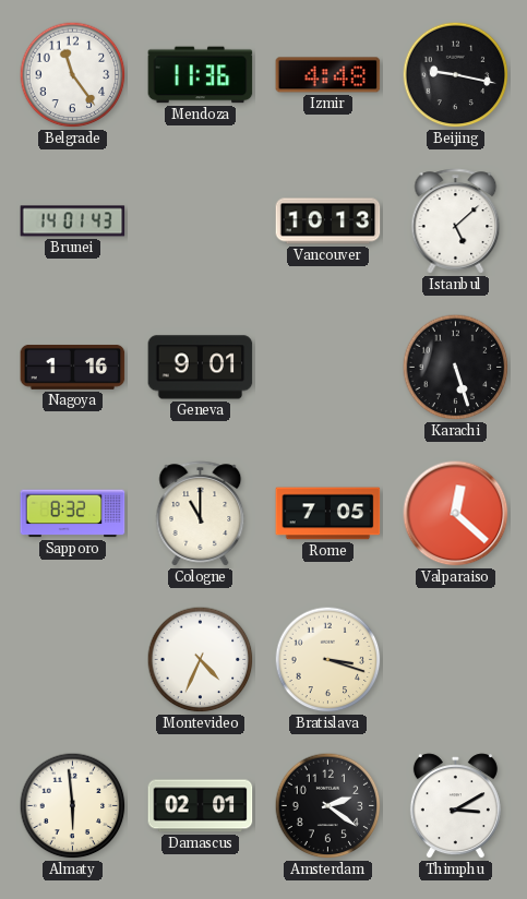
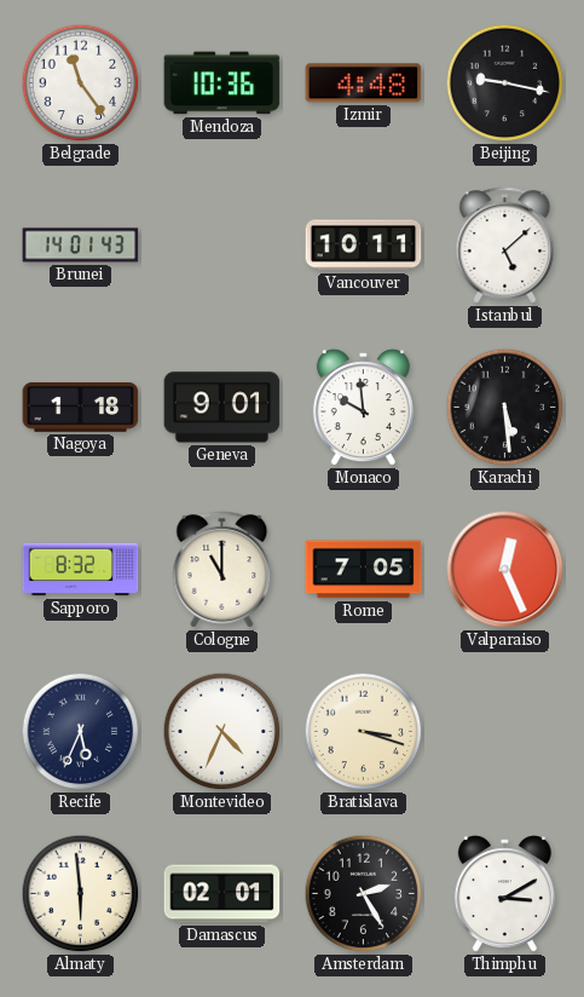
Mendoza: 11:36 -> 10:36
Vancouver: 10:13 -> 10:11
Nagoya: 1:16 -> 1:18
Monaco: none -> 9:59
Karachi: 5:27 -> 5:29
Valparaiso: 12:22 -> 12:26
Recife: none -> 5:34
Amsterdam: 2:21 -> 2:25
